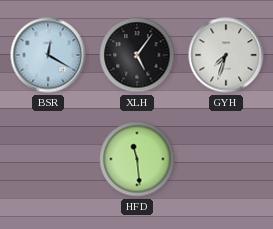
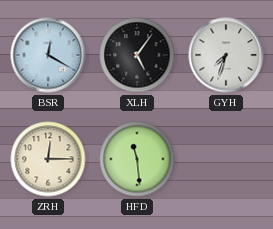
ZRH: none -> 12:15
